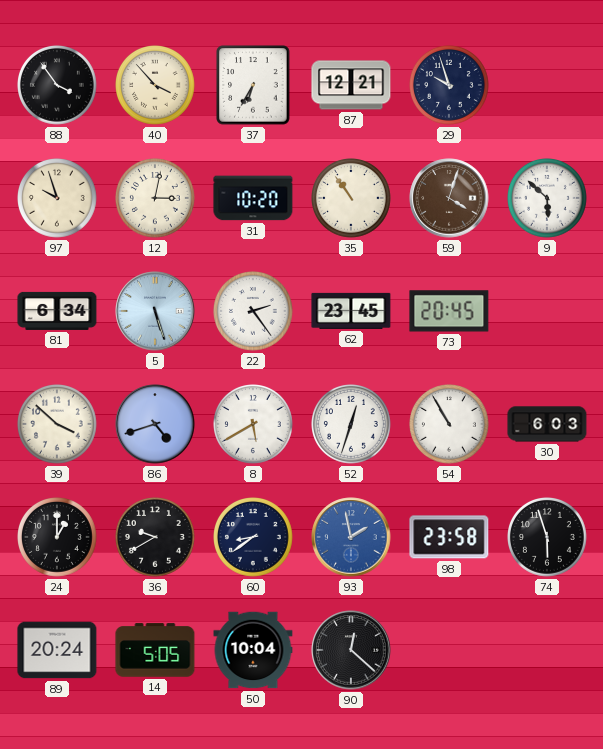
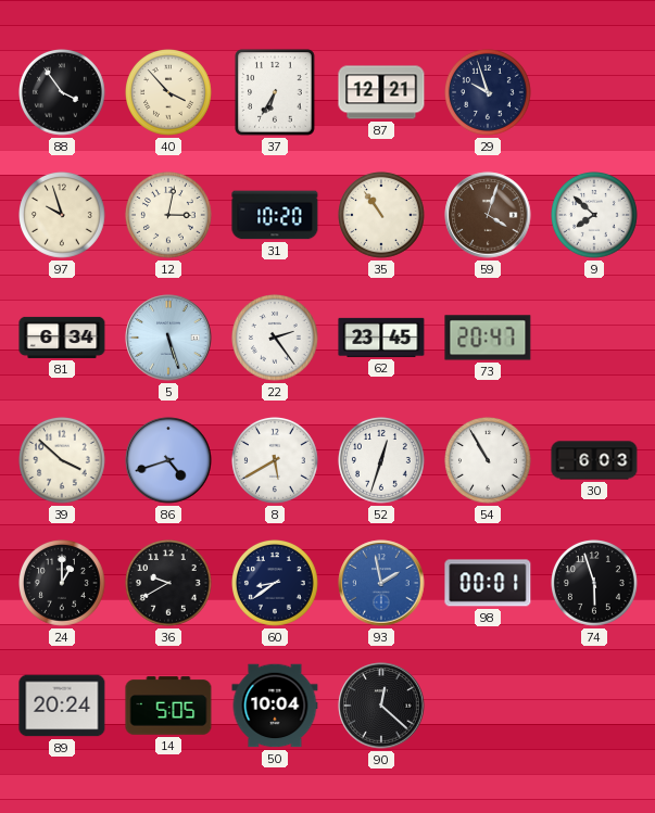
9: 5:52 -> 7:52
73: 20:45 -> 20:47
98: 23:58 -> 00:01
